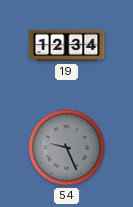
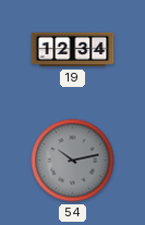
54: 9:26 -> 10:13
